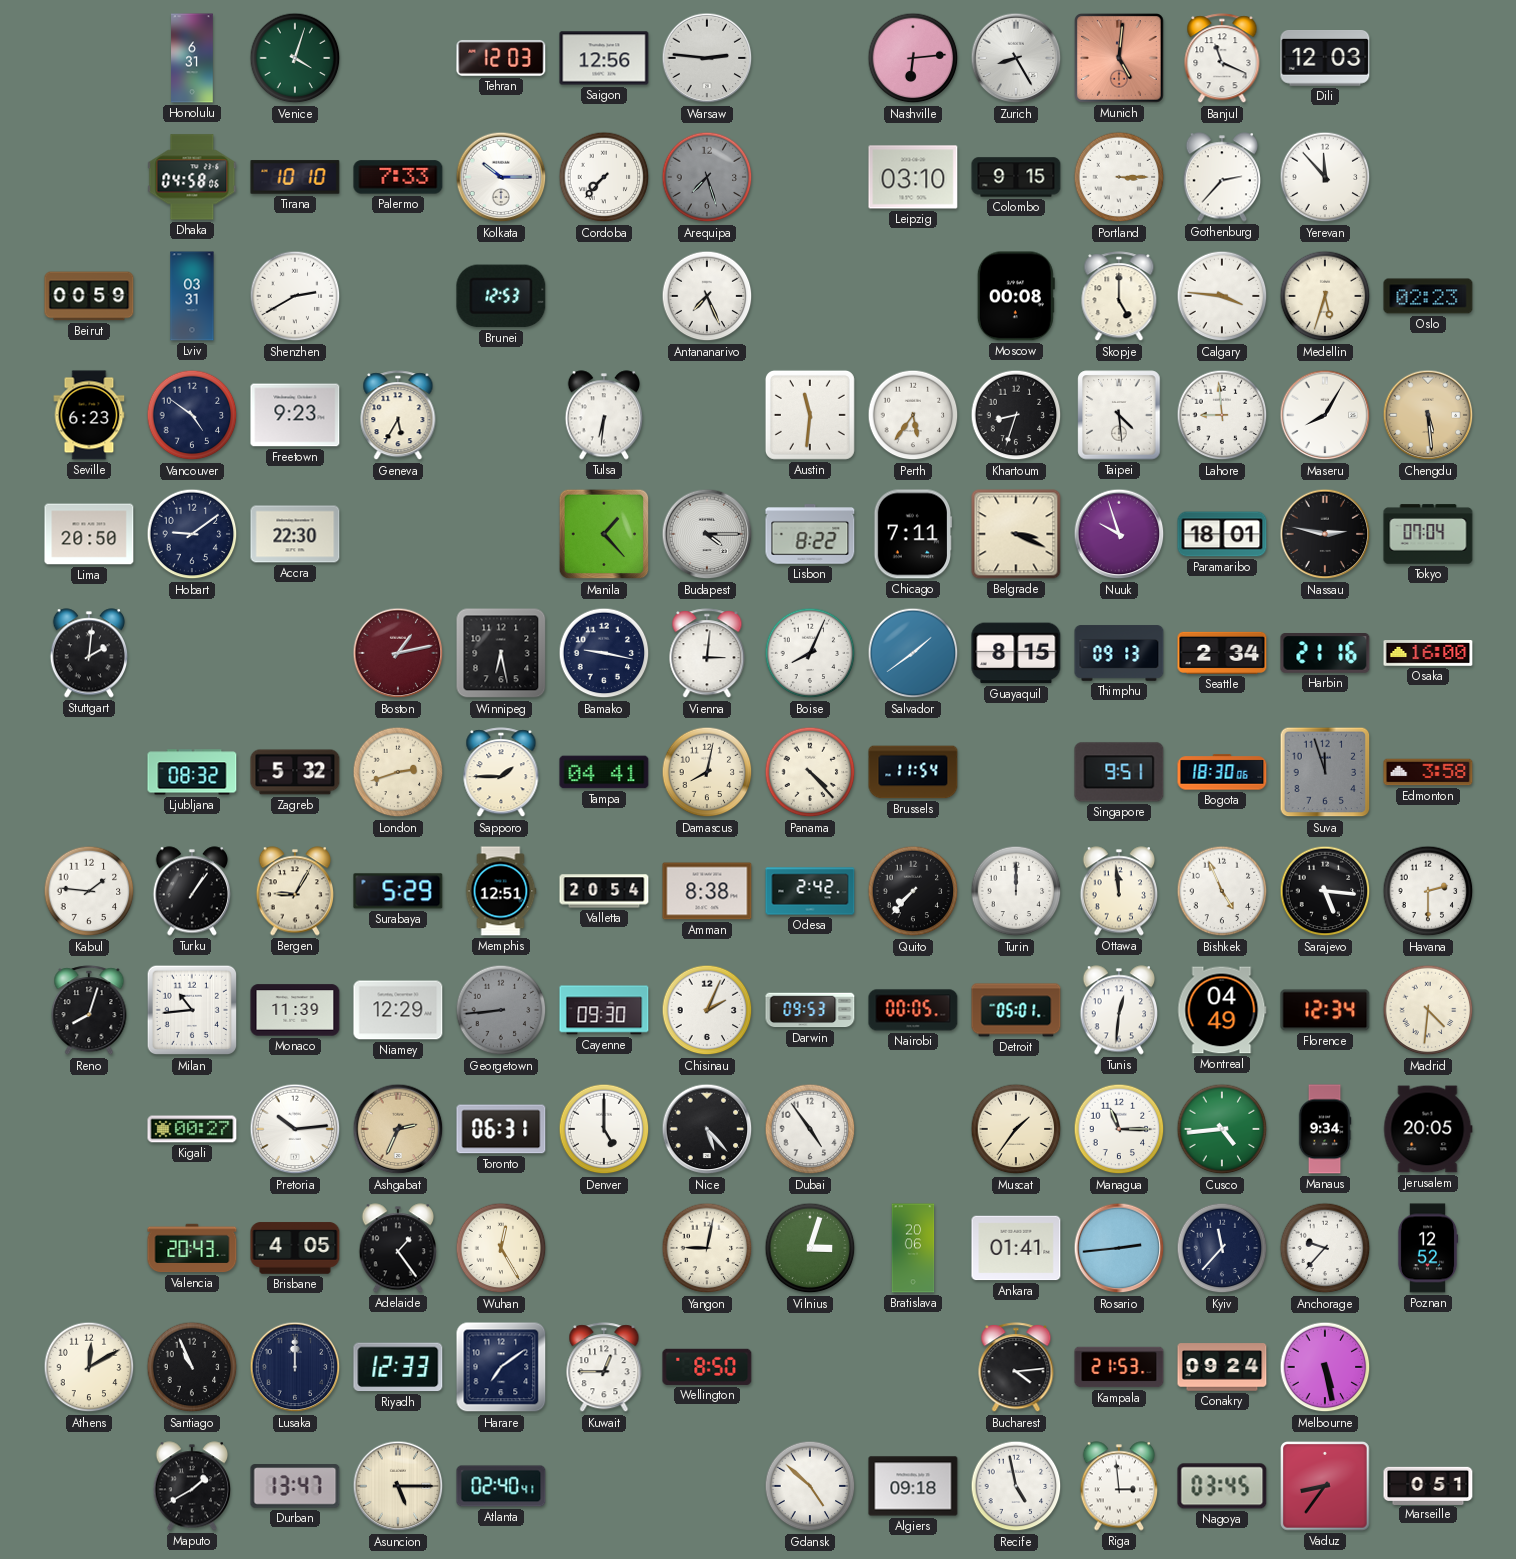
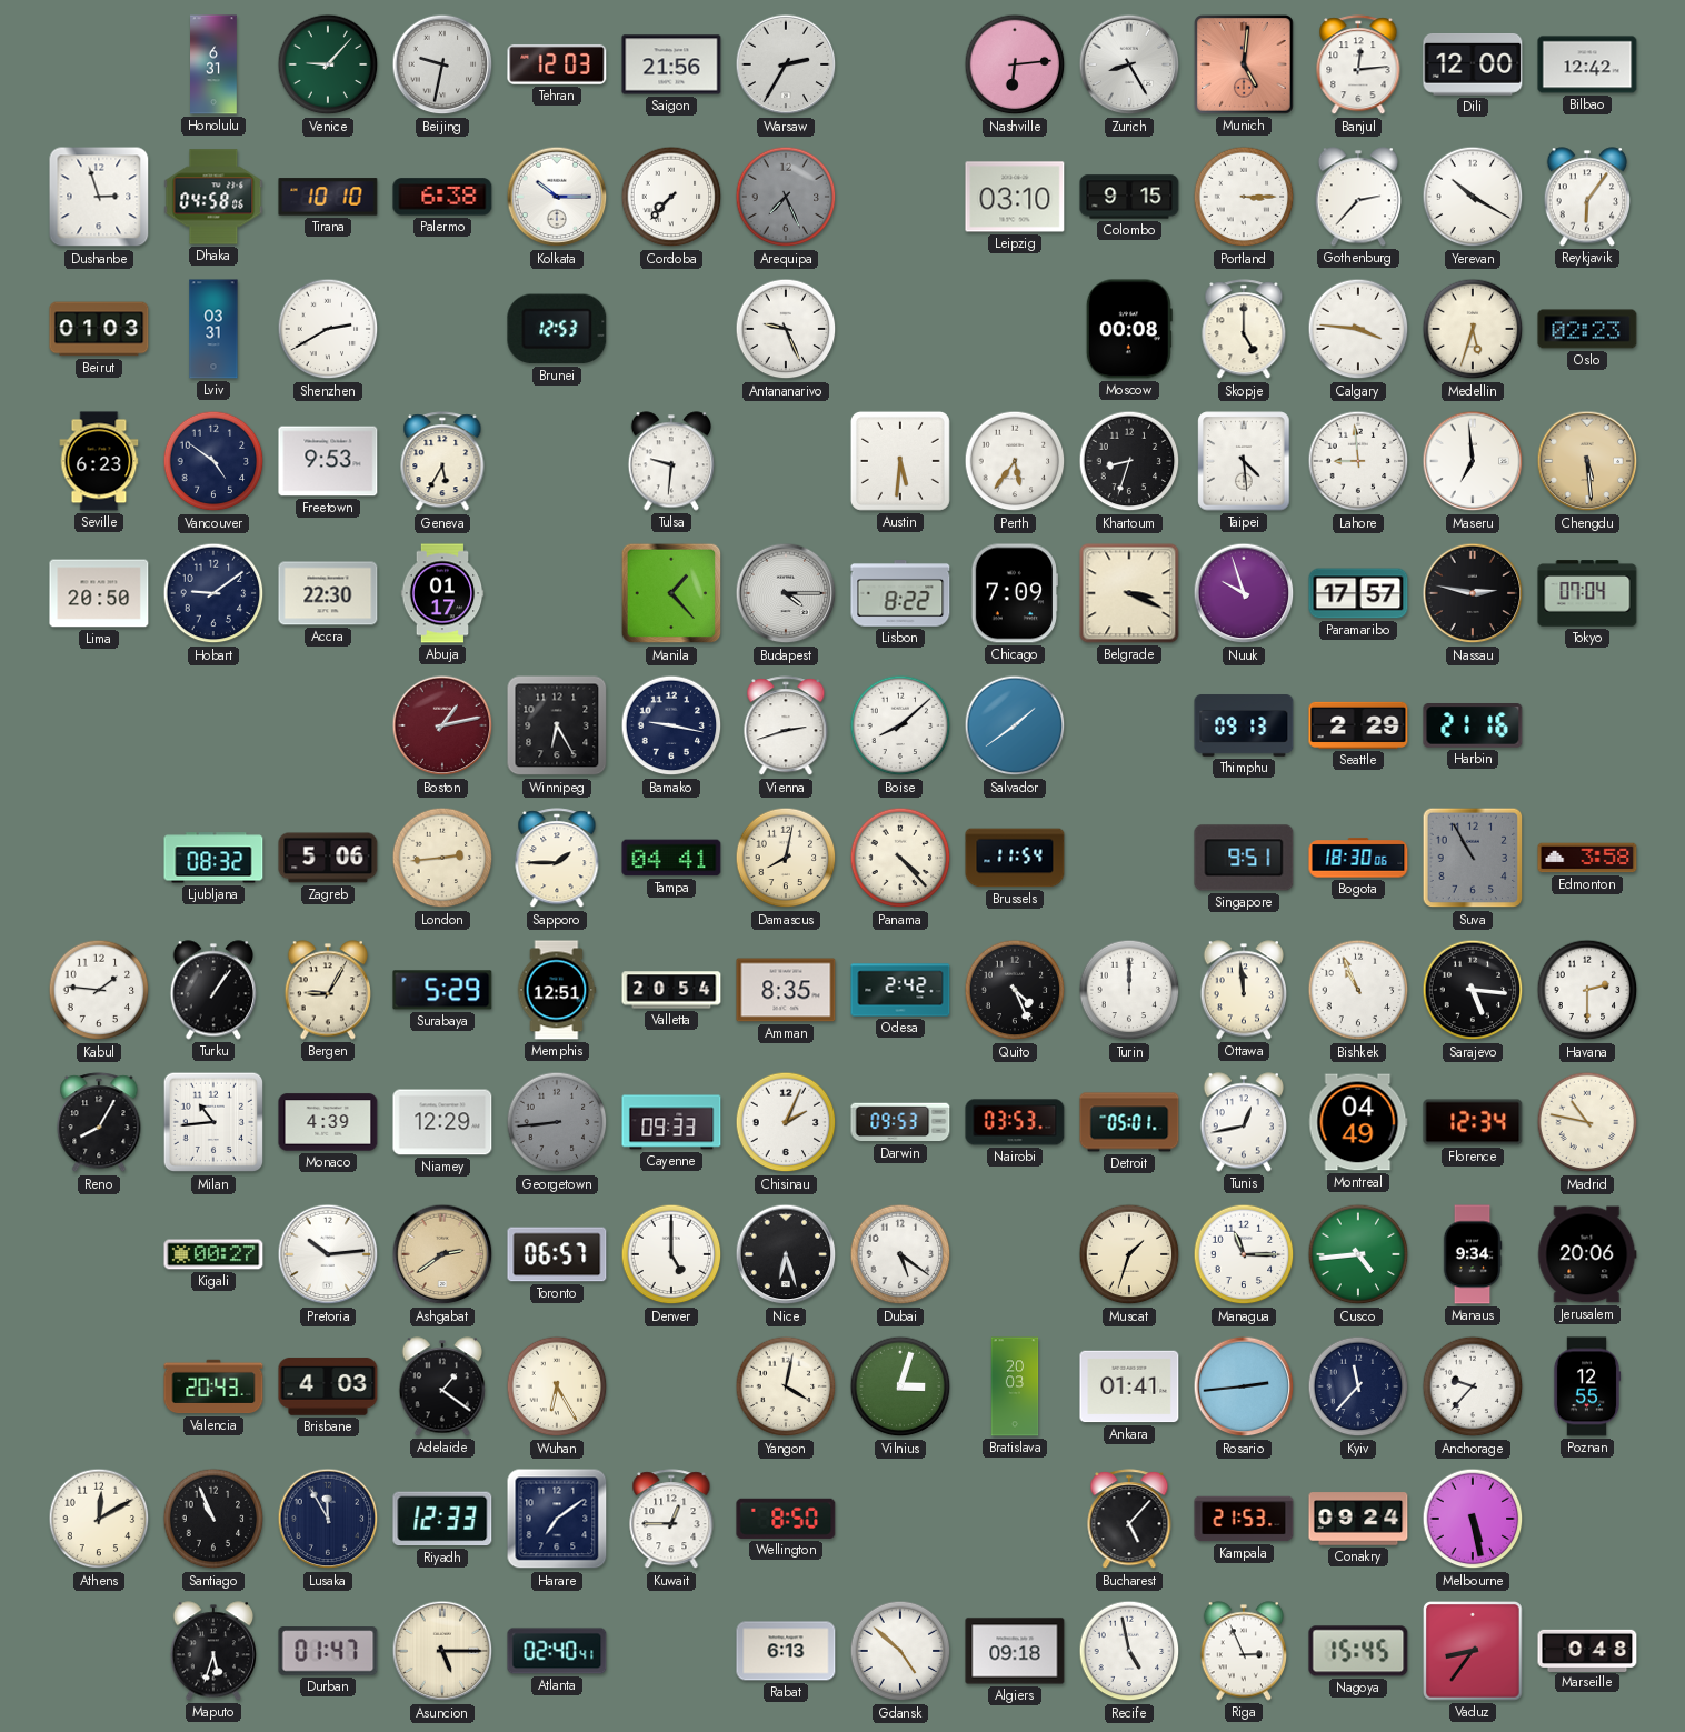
Venice: 4:03 -> 9:07
Beijing: none -> 9:32
Saigon: 12:56 -> 21:56
Warsaw: 2:46 -> 2:35
Banjul: 11:19 -> 12:14
Dili: 12:03 -> 12:00
Bilbao: none -> 12:42
Dushanbe: none -> 2:57
Palermo: 7:33 -> 6:38
Arequipa: 7:27 -> 7:26
Yerevan: 11:53 -> 10:20
Reykjavik: none -> 6:06
Beirut: 00:59 -> 01:03
Antananarivo: 7:26 -> 9:26
Freetown: 9:23 -> 9:53
Tulsa: 6:31 -> 9:31
Austin: 11:31 -> 5:31
Maseru: 8:05 -> 6:59
Abuja: none -> 01:17
Chicago: 7:11 -> 7:09
Paramaribo: 18:01 -> 17:57
Stuttgart: 2:01 -> none
Winnipeg: 6:28 -> 6:25
Vienna: 3:01 -> 2:42
Boise: 8:04 -> 8:08
Guayaquil: 8:15 -> none
Seattle: 2:34 -> 2:29
Osaka: 16:00 -> none
Zagreb: 5:32 -> 5:06
London: 2:42 -> 2:44
Suva: 11:57 -> 10:55
Amman: 8:38 -> 8:35
Quito: 7:37 -> 4:26
Bishkek: 4:56 -> 10:56
Reno: 8:03 -> 8:05
Monaco: 11:39 -> 4:39
Cayenne: 09:30 -> 09:33
Nairobi: 00:05 -> 03:53
Tunis: 12:31 -> 12:43
Madrid: 4:31 -> 10:47
Ashgabat: 2:34 -> 2:39
Toronto: 06:31 -> 06:57
Nice: 5:23 -> 6:27
Dubai: 4:54 -> 5:21
Muscat: 1:36 -> 1:33
Jerusalem: 20:05 -> 20:06
Brisbane: 4:05 -> 4:03
Adelaide: 1:24 -> 1:21
Wuhan: 12:25 -> 6:25
Yangon: 9:02 -> 4:02
Bratislava: 20:06 -> 20:03
Poznan: 12:52 -> 12:55
Lusaka: 12:00 -> 11:55
Bucharest: 4:14 -> 5:07
Maputo: 1:40 -> 5:33
Durban: 13:47 -> 01:47
Rabat: none -> 6:13
Riga: 2:59 -> 2:56
Nagoya: 03:45 -> 15:45
Marseille: 0:51 -> 0:48
